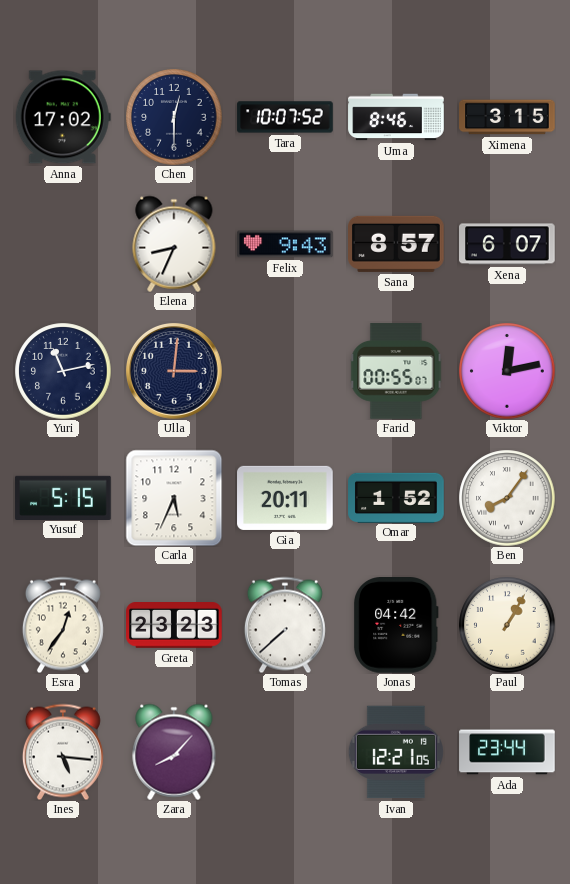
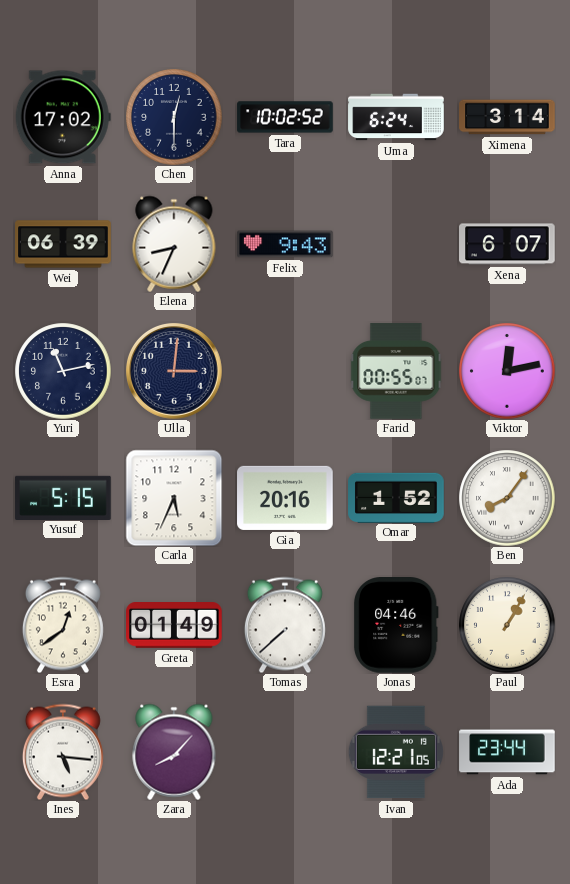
Tara: 10:07 -> 10:02
Uma: 8:46 -> 6:24
Ximena: 3:15 -> 3:14
Wei: none -> 06:39
Sana: 8:57 -> none
Gia: 20:11 -> 20:16
Esra: 12:36 -> 12:39
Greta: 23:23 -> 01:49
Jonas: 04:42 -> 04:46
